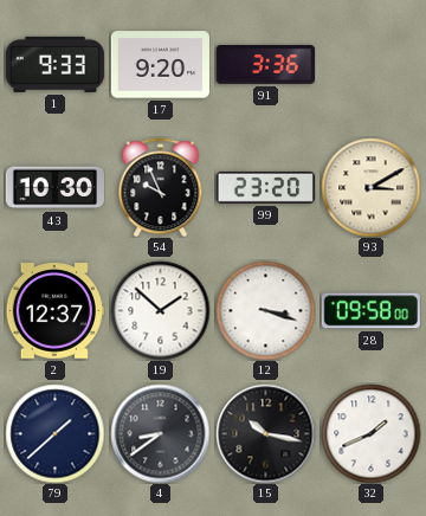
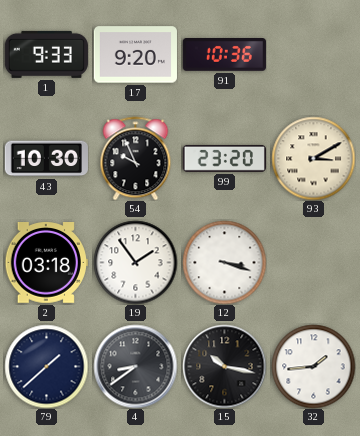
91: 3:36 -> 10:36
2: 12:37 -> 03:18
19: 1:52 -> 1:54
28: 09:58 -> none
32: 1:41 -> 1:44
